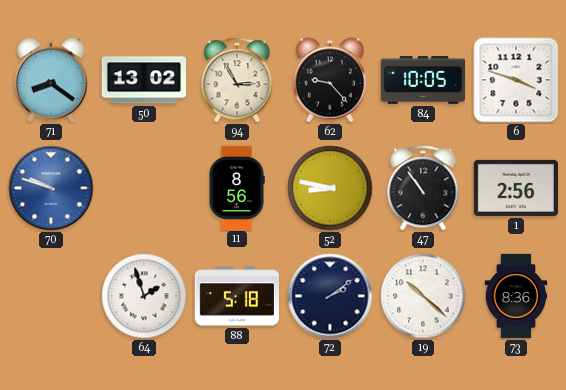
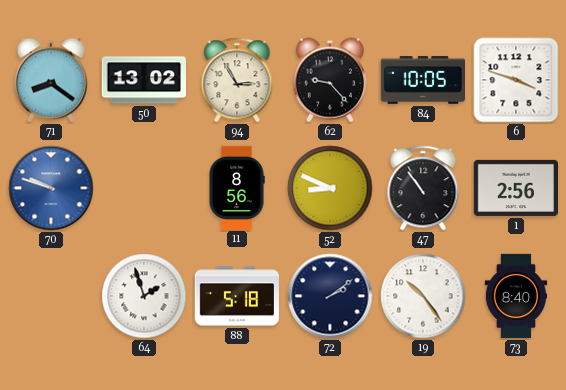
52: 8:47 -> 8:49
19: 10:22 -> 10:24
73: 8:36 -> 8:40
